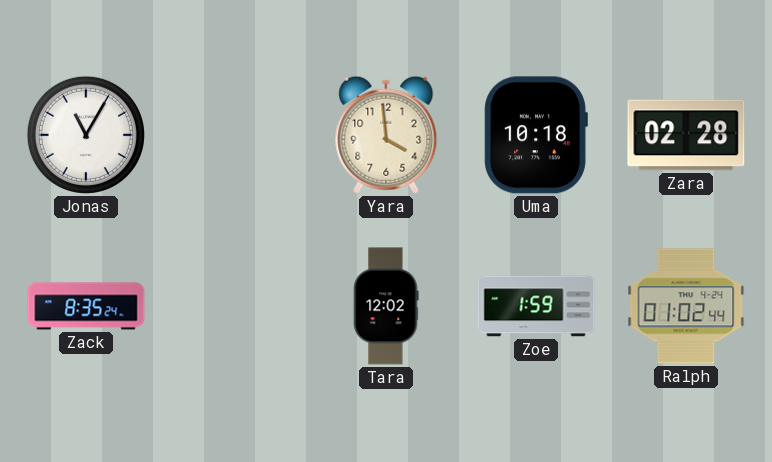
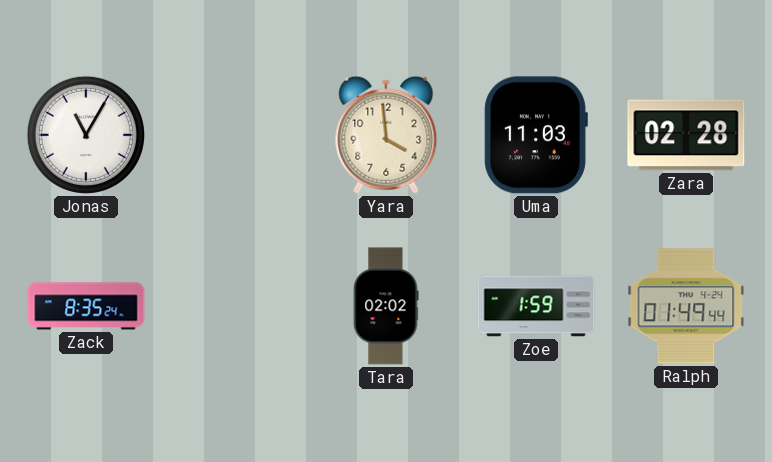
Uma: 10:18 -> 11:03
Tara: 12:02 -> 02:02
Ralph: 01:02 -> 01:49
